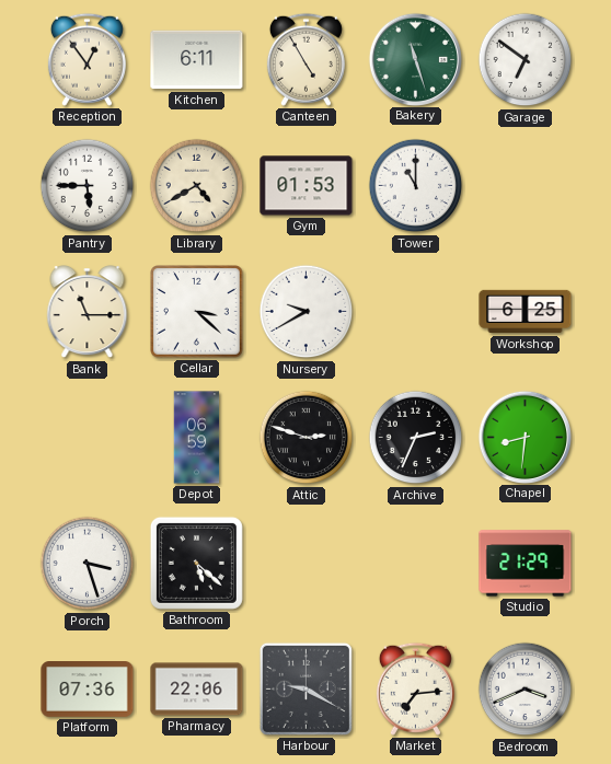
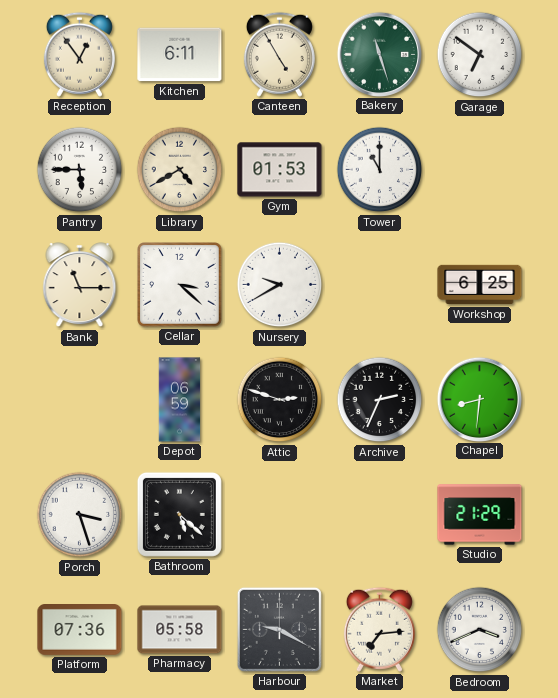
Pharmacy: 22:06 -> 05:58
